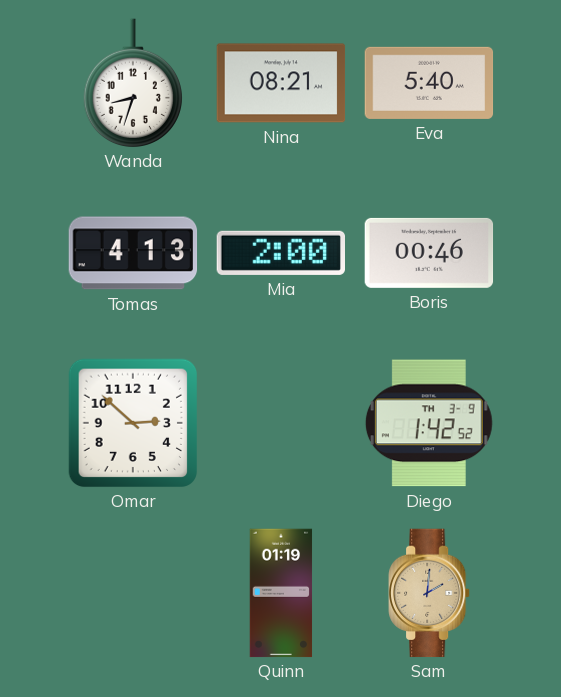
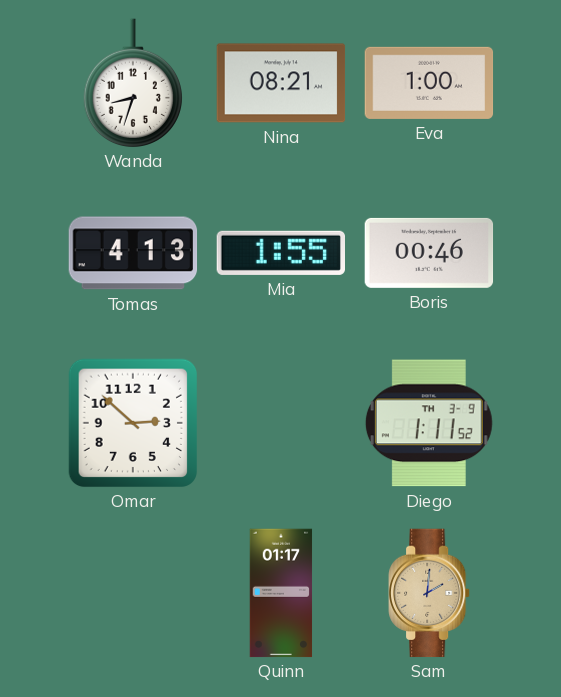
Eva: 5:40 -> 1:00
Mia: 2:00 -> 1:55
Diego: 1:42 -> 1:11
Quinn: 01:19 -> 01:17
